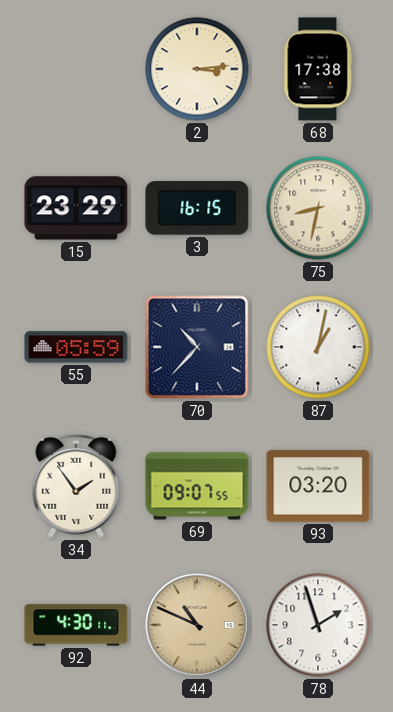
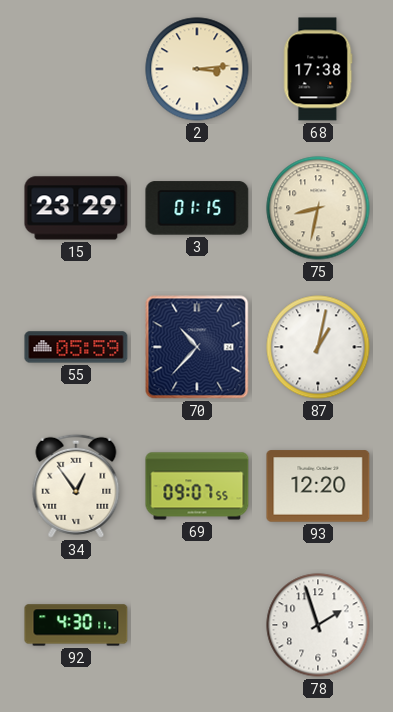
3: 16:15 -> 01:15
34: 1:54 -> 12:54
93: 03:20 -> 12:20
44: 10:49 -> none
